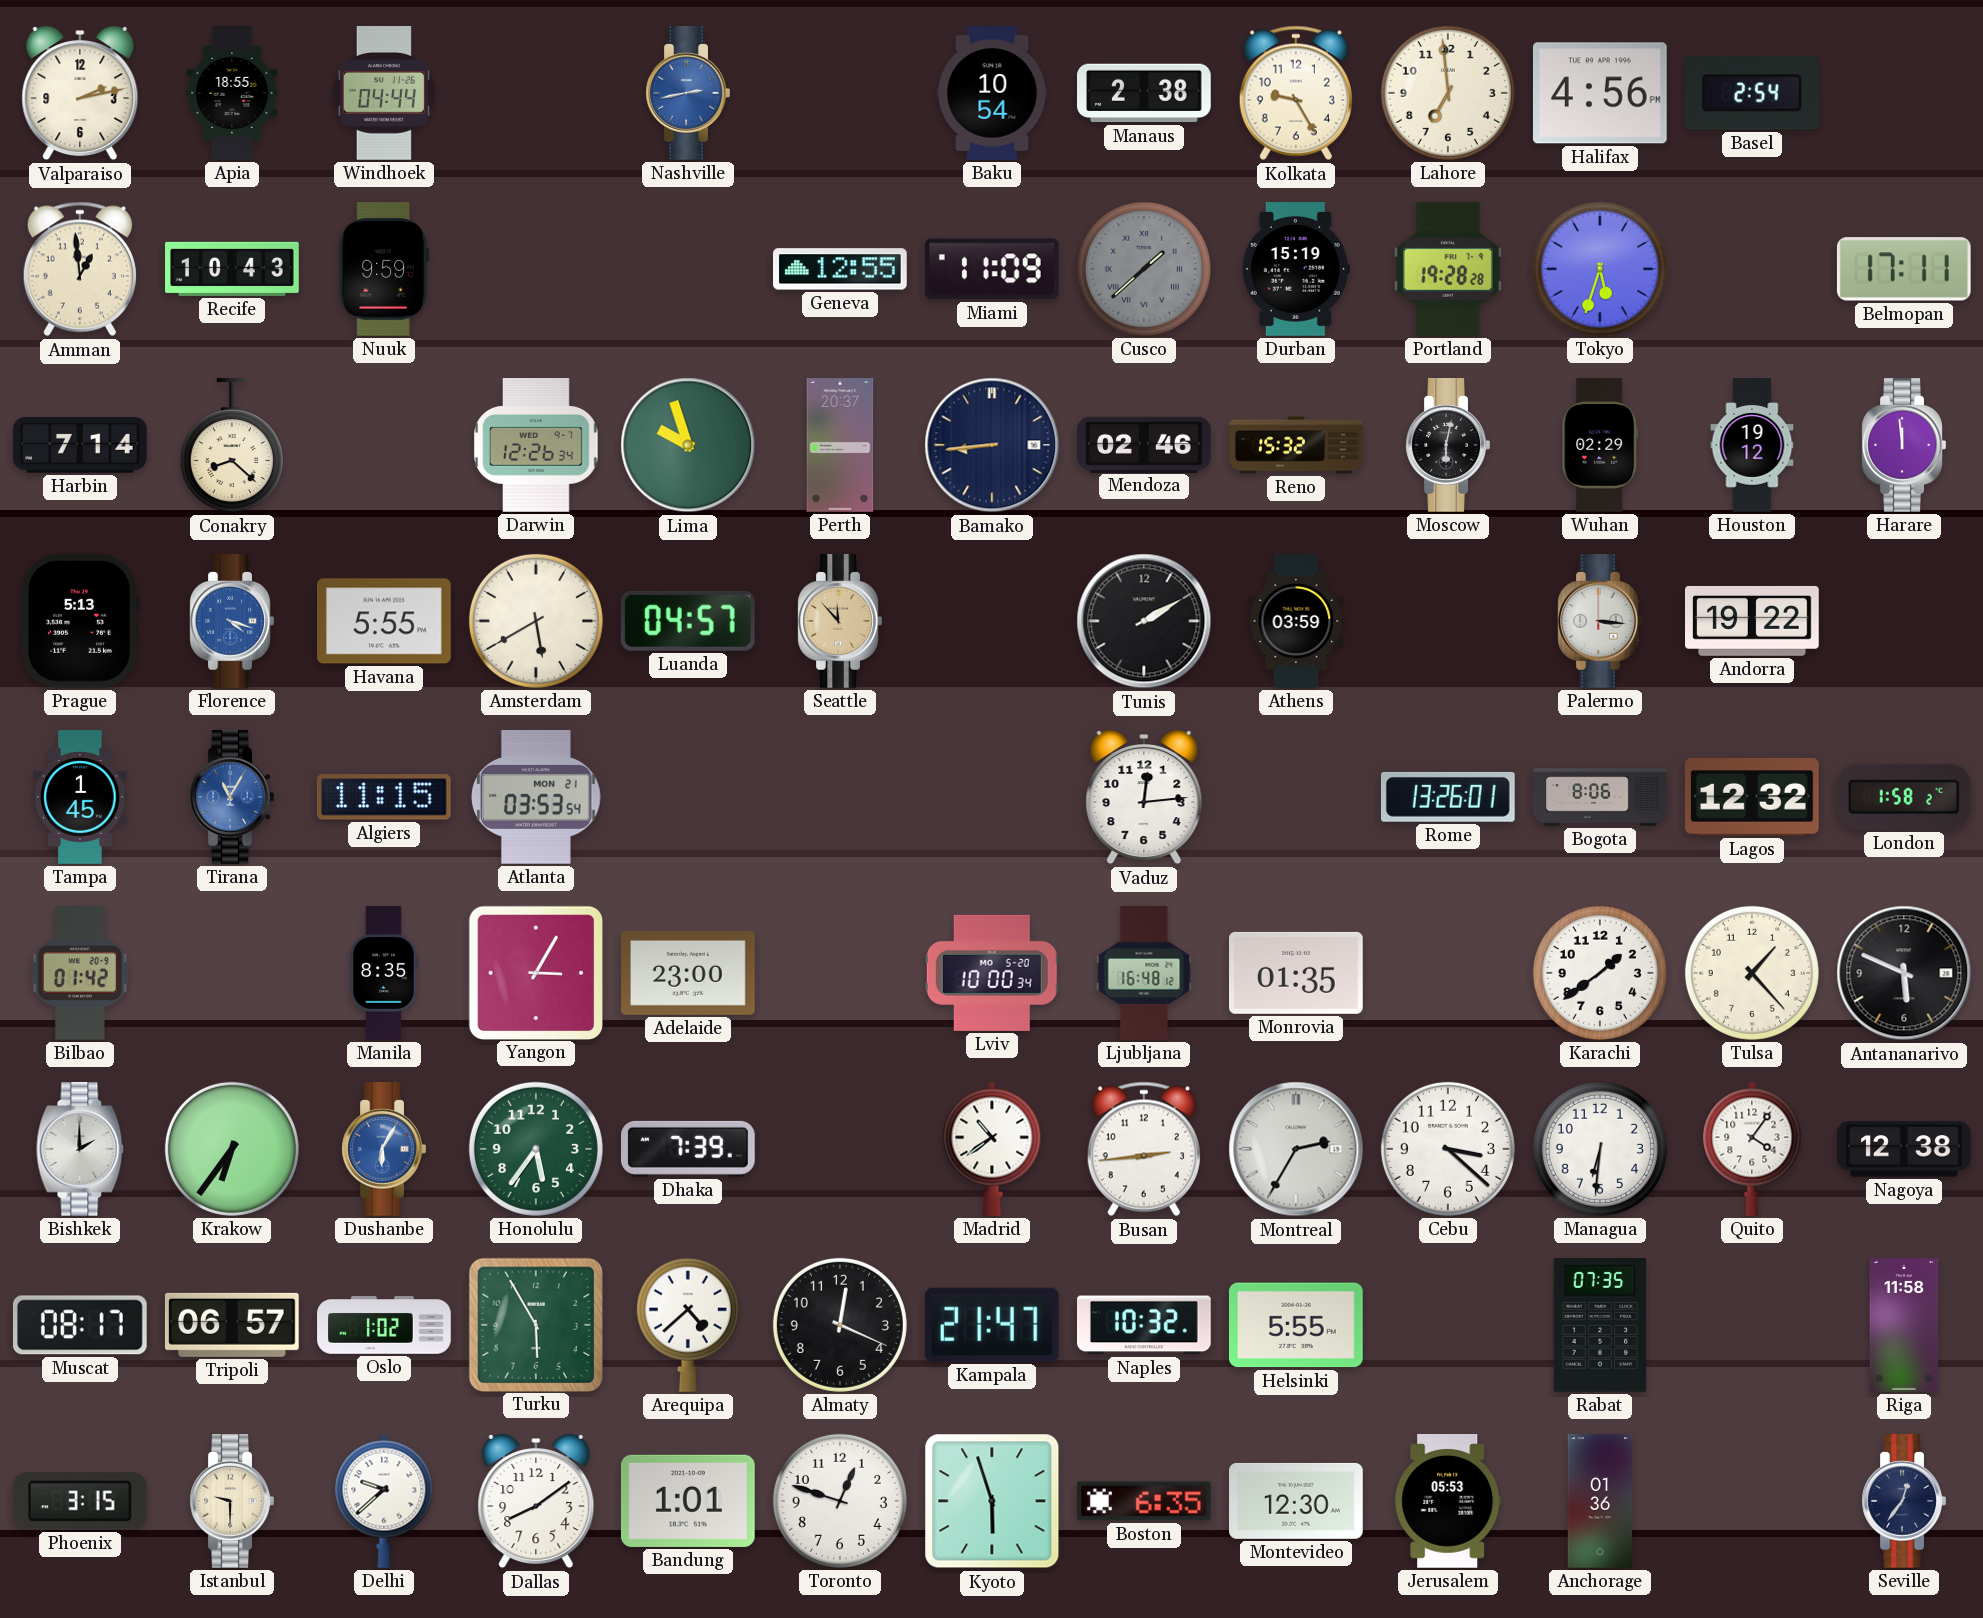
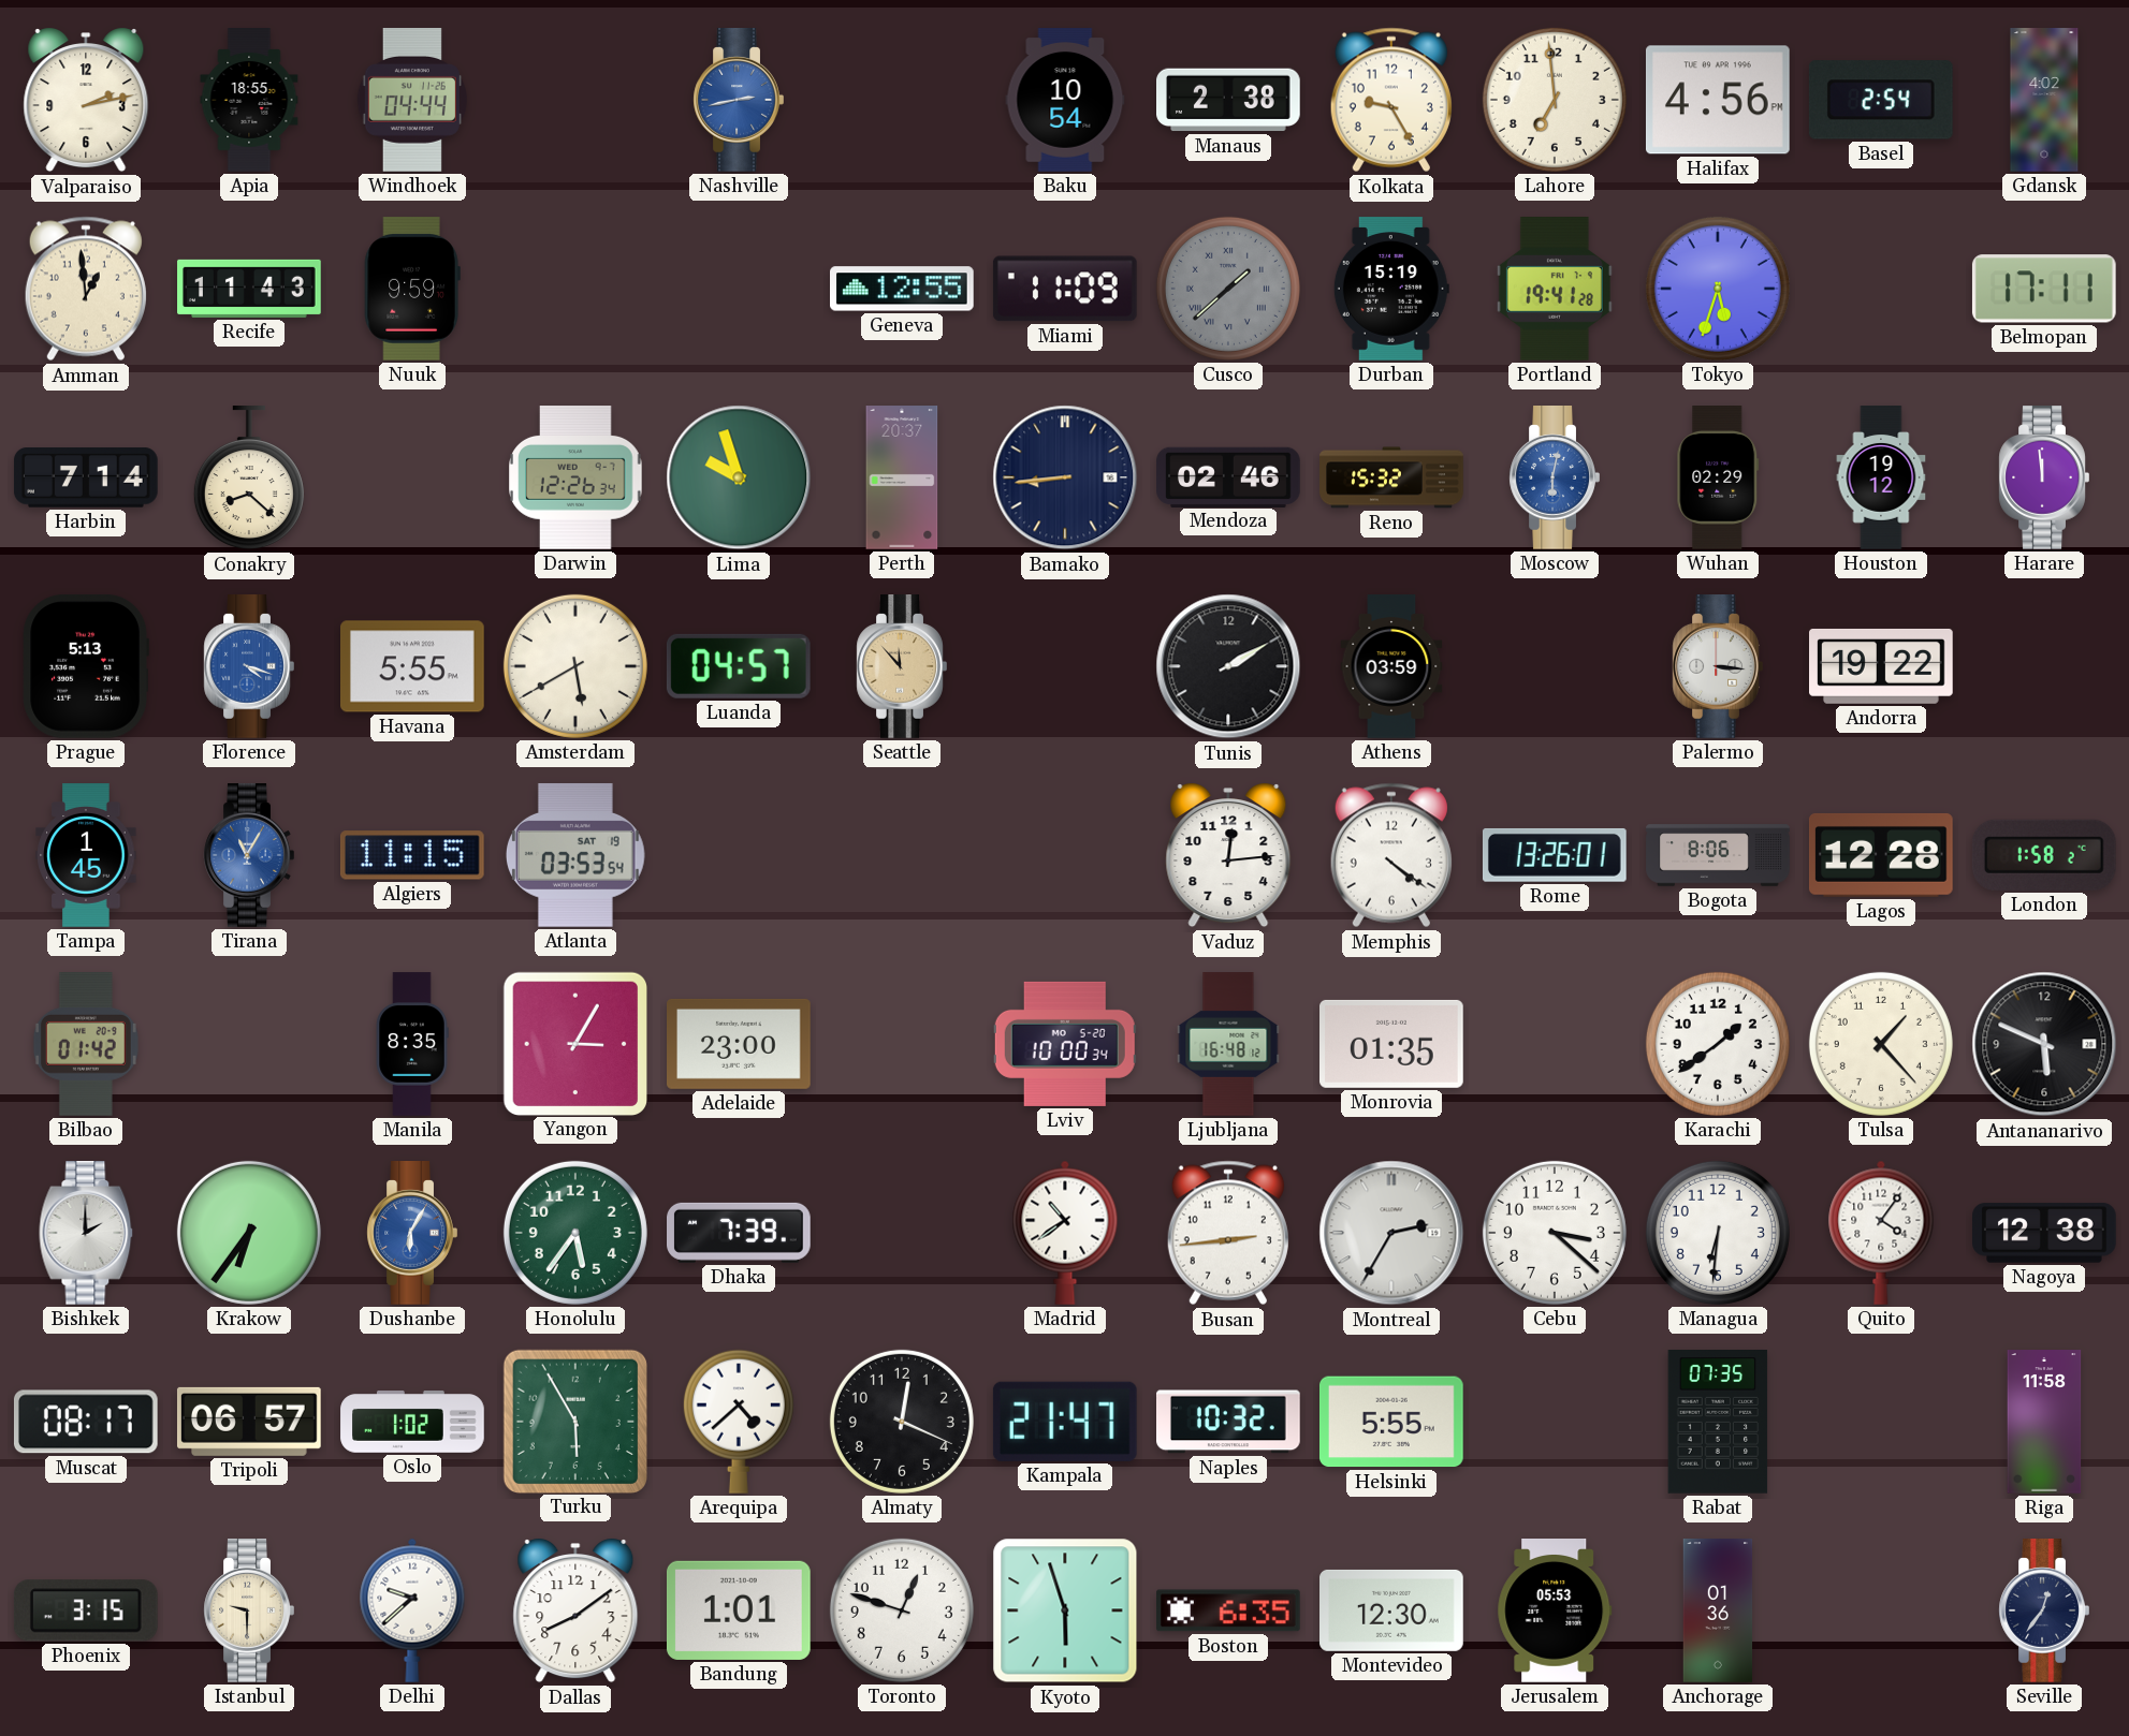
Gdansk: none -> 4:02
Recife: 10:43 -> 11:43
Portland: 19:28 -> 19:41
Moscow dial: black -> blue
Atlanta date: MON 21 -> SAT 19
Memphis: none -> 4:21
Lagos: 12:32 -> 12:28
